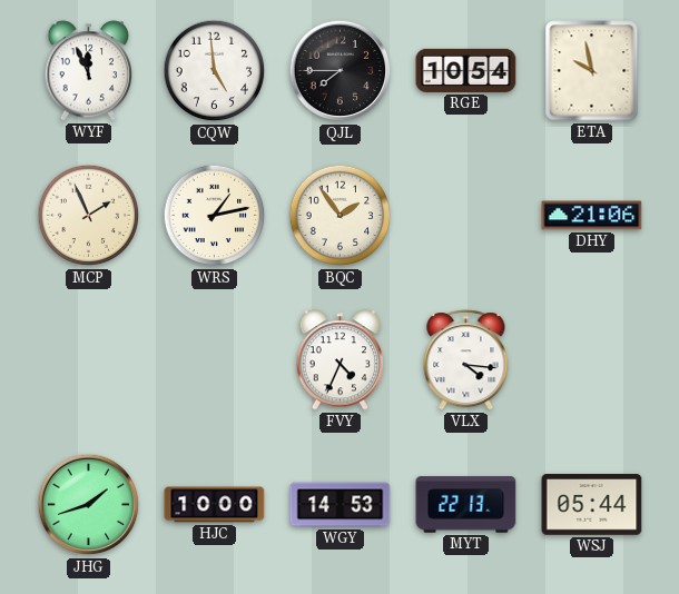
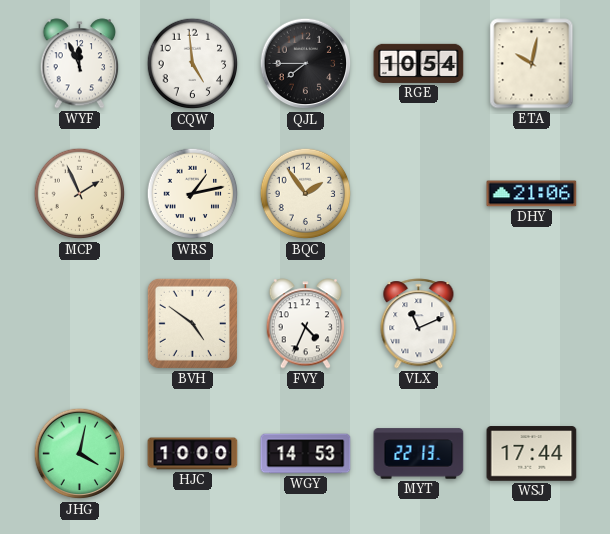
ETA: 9:58 -> 10:02
BVH: none -> 4:51
VLX: 4:16 -> 11:11
JHG: 1:42 -> 4:02
WSJ: 05:44 -> 17:44
